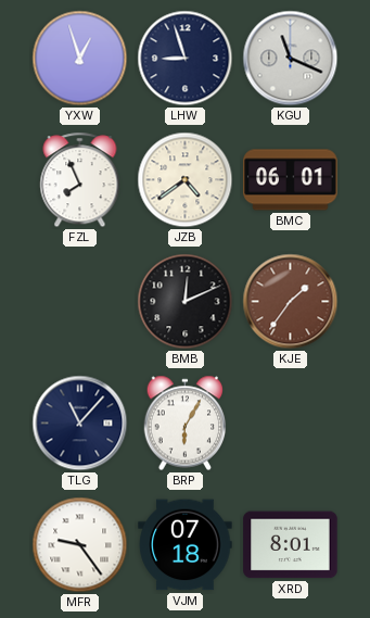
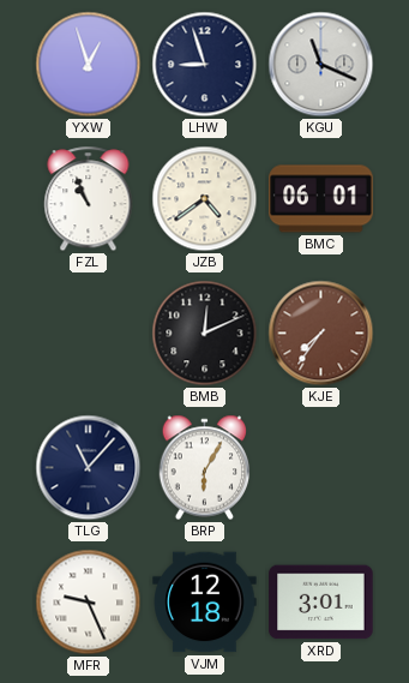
FZL: 7:56 -> 10:56
KJE: 1:36 -> 7:36
MFR: 9:24 -> 9:26
VJM: 07:18 -> 12:18
XRD: 8:01 -> 3:01
